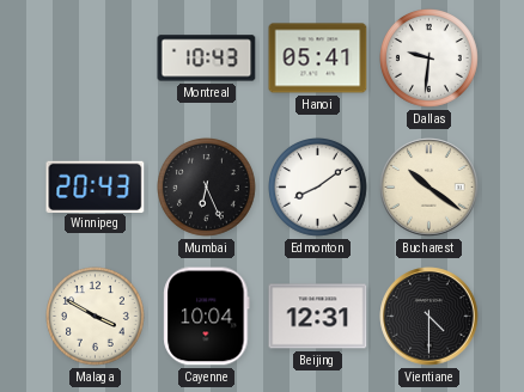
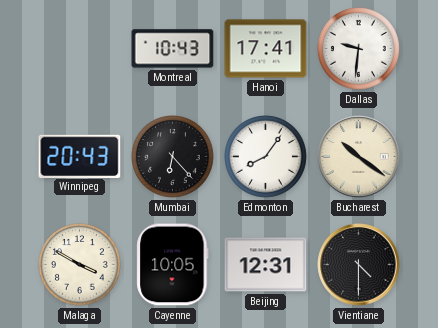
Hanoi: 05:41 -> 17:41
Mumbai: 6:26 -> 6:23
Edmonton: 8:09 -> 8:06
Cayenne: 10:04 -> 10:05
